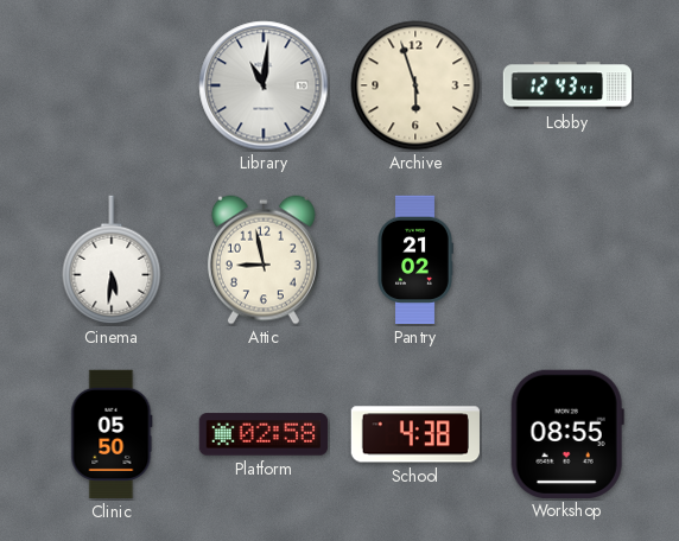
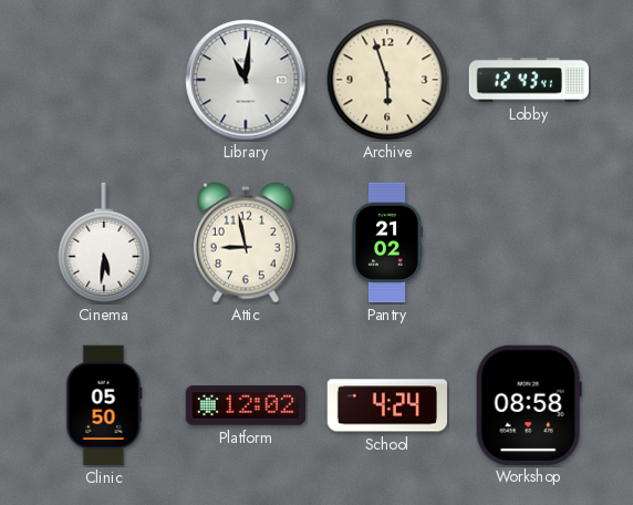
Platform: 02:58 -> 12:02
School: 4:38 -> 4:24
Workshop: 08:55 -> 08:58
